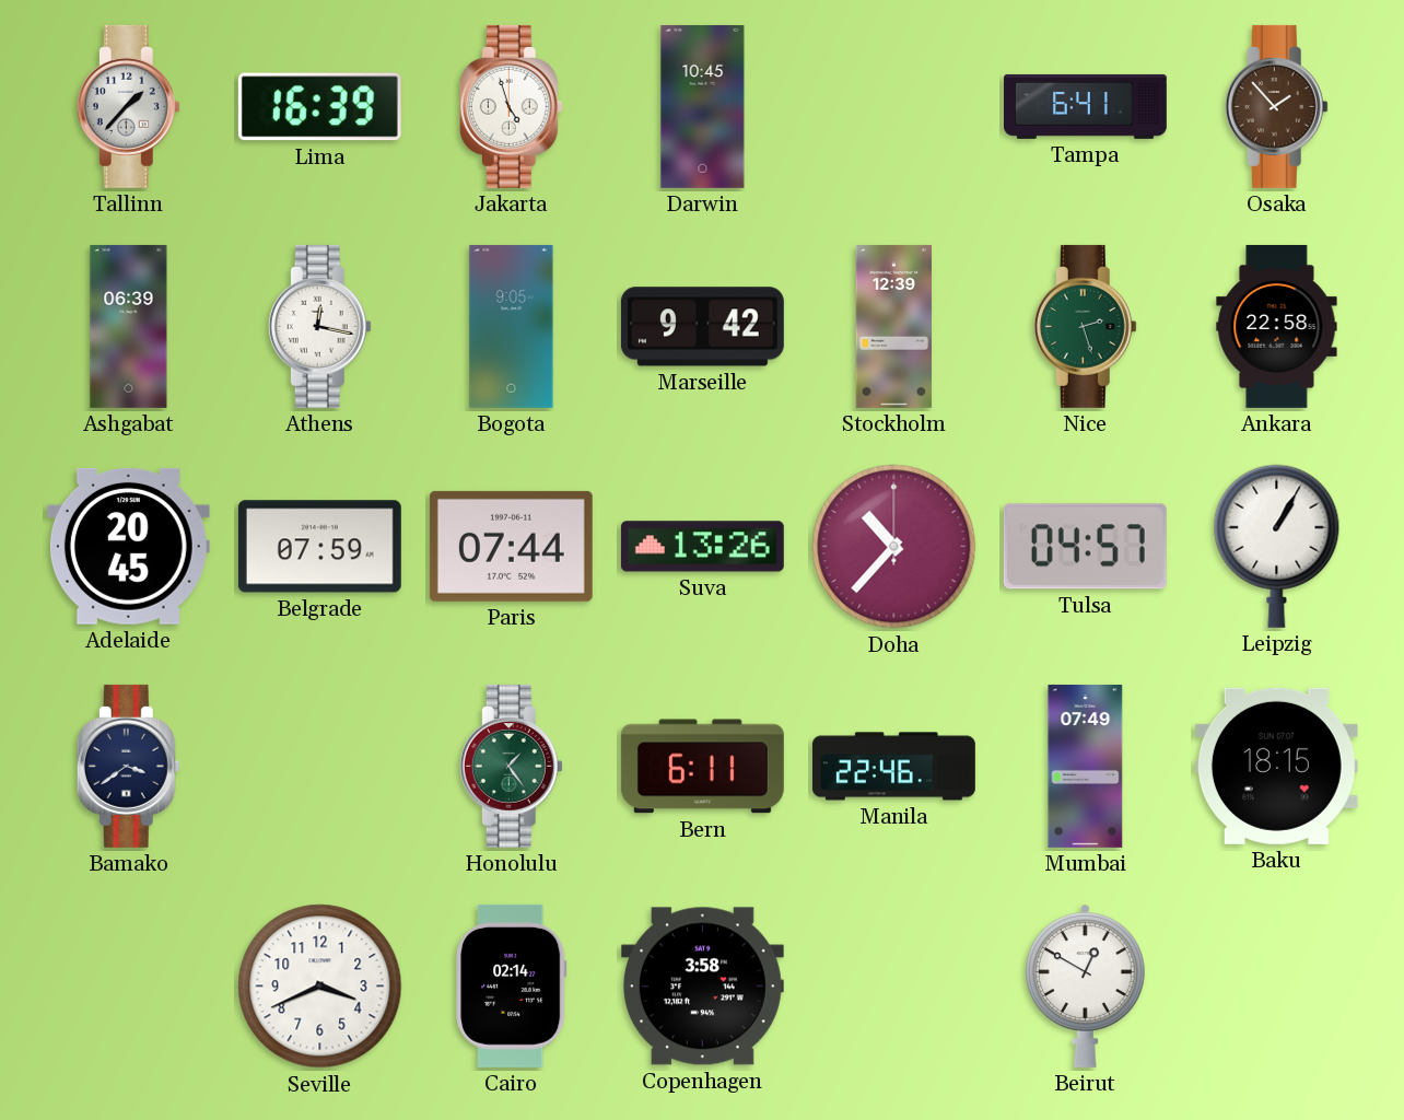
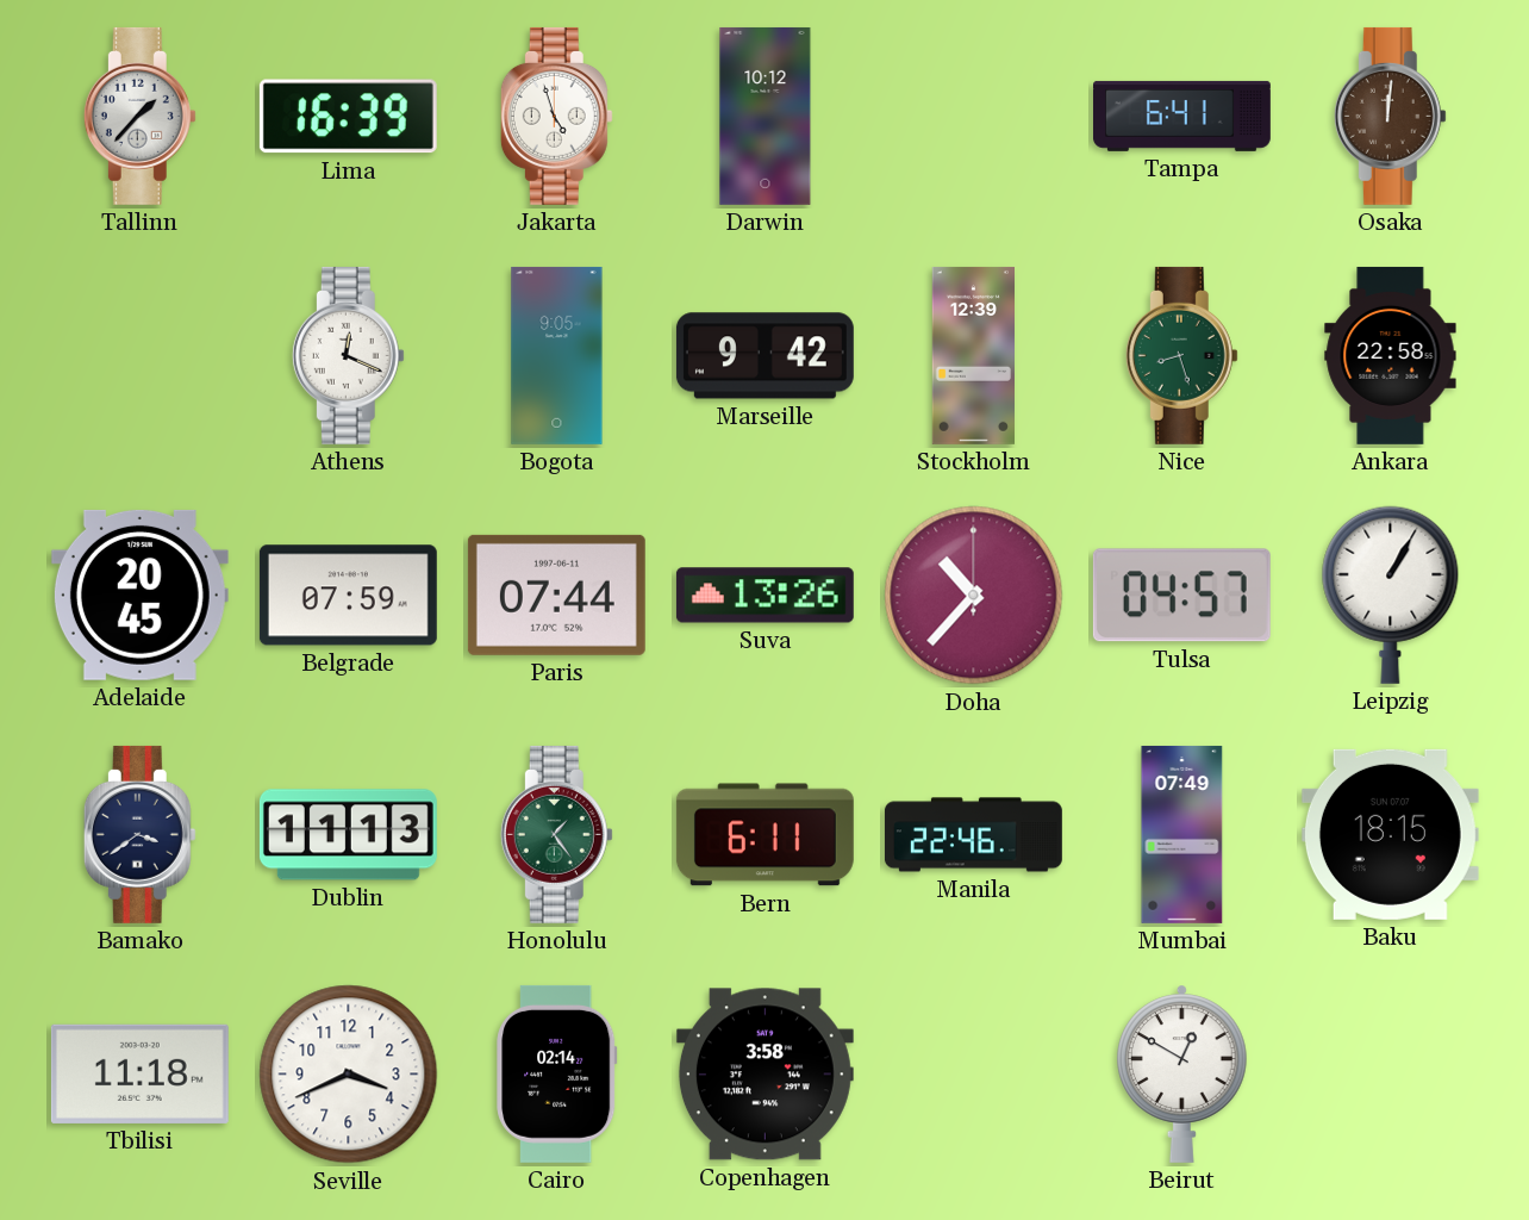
Darwin: 10:45 -> 10:12
Osaka: 1:53 -> 12:01
Ashgabat: 06:39 -> none
Athens: 12:17 -> 12:19
Nice: 2:27 -> 8:27
Dublin: none -> 11:13
Tbilisi: none -> 11:18
